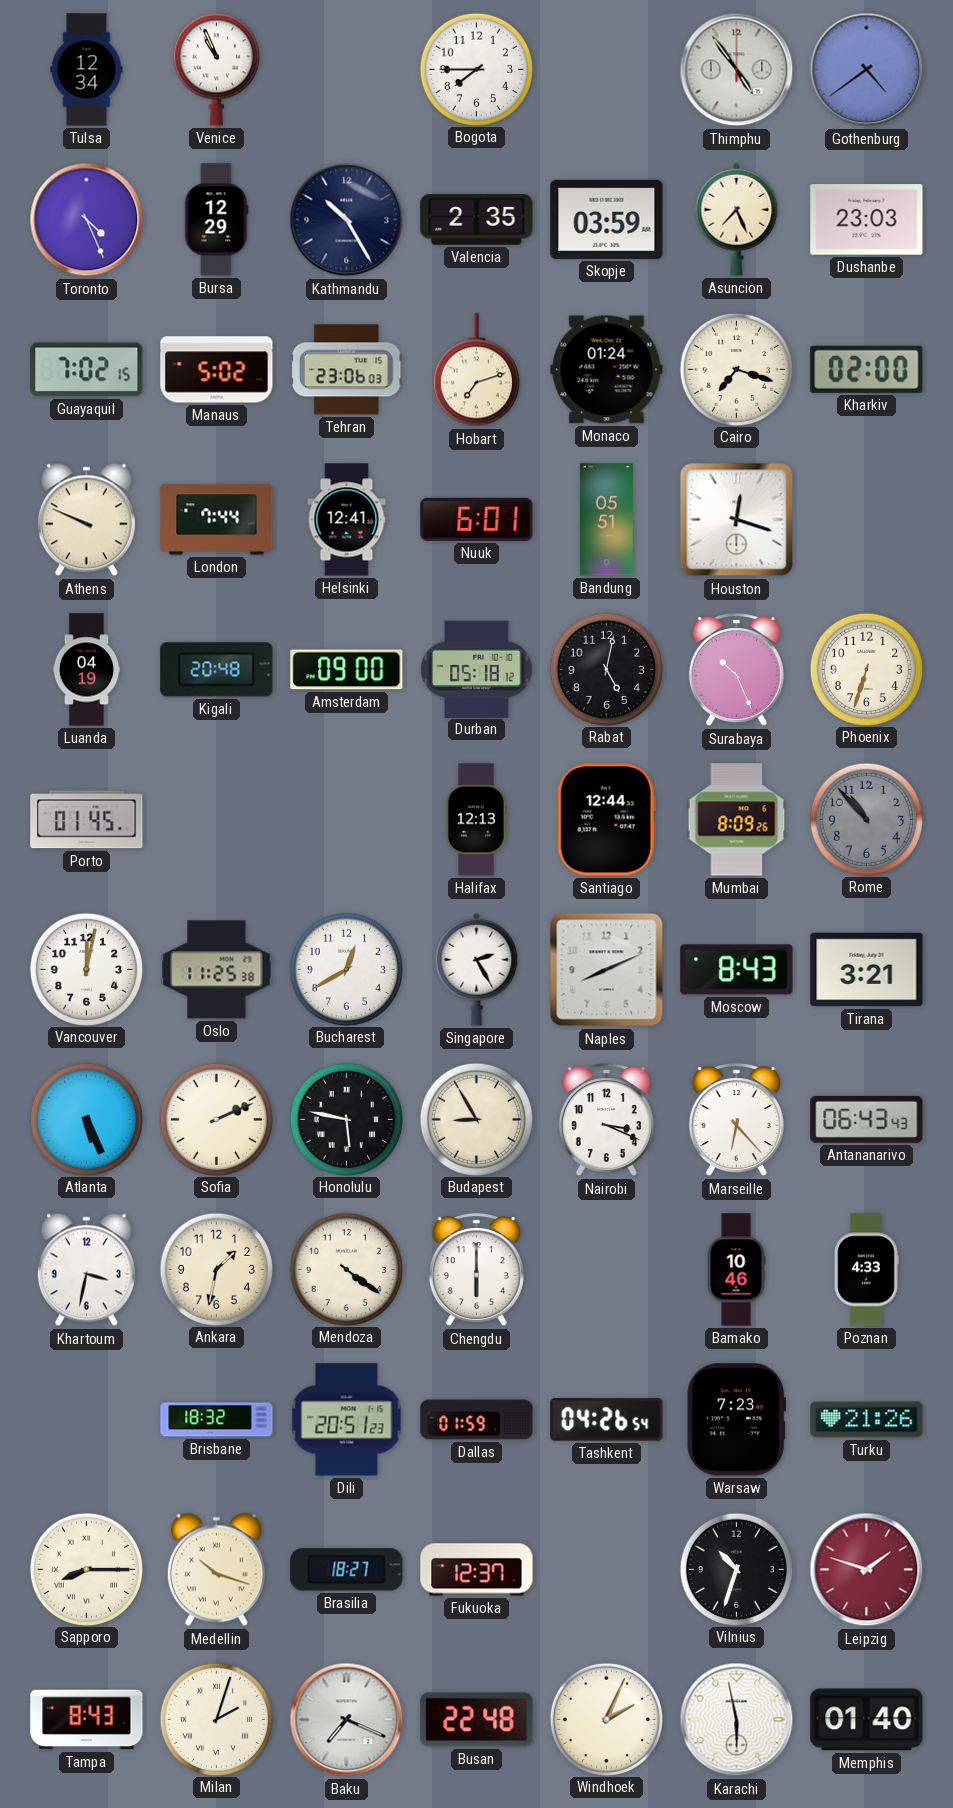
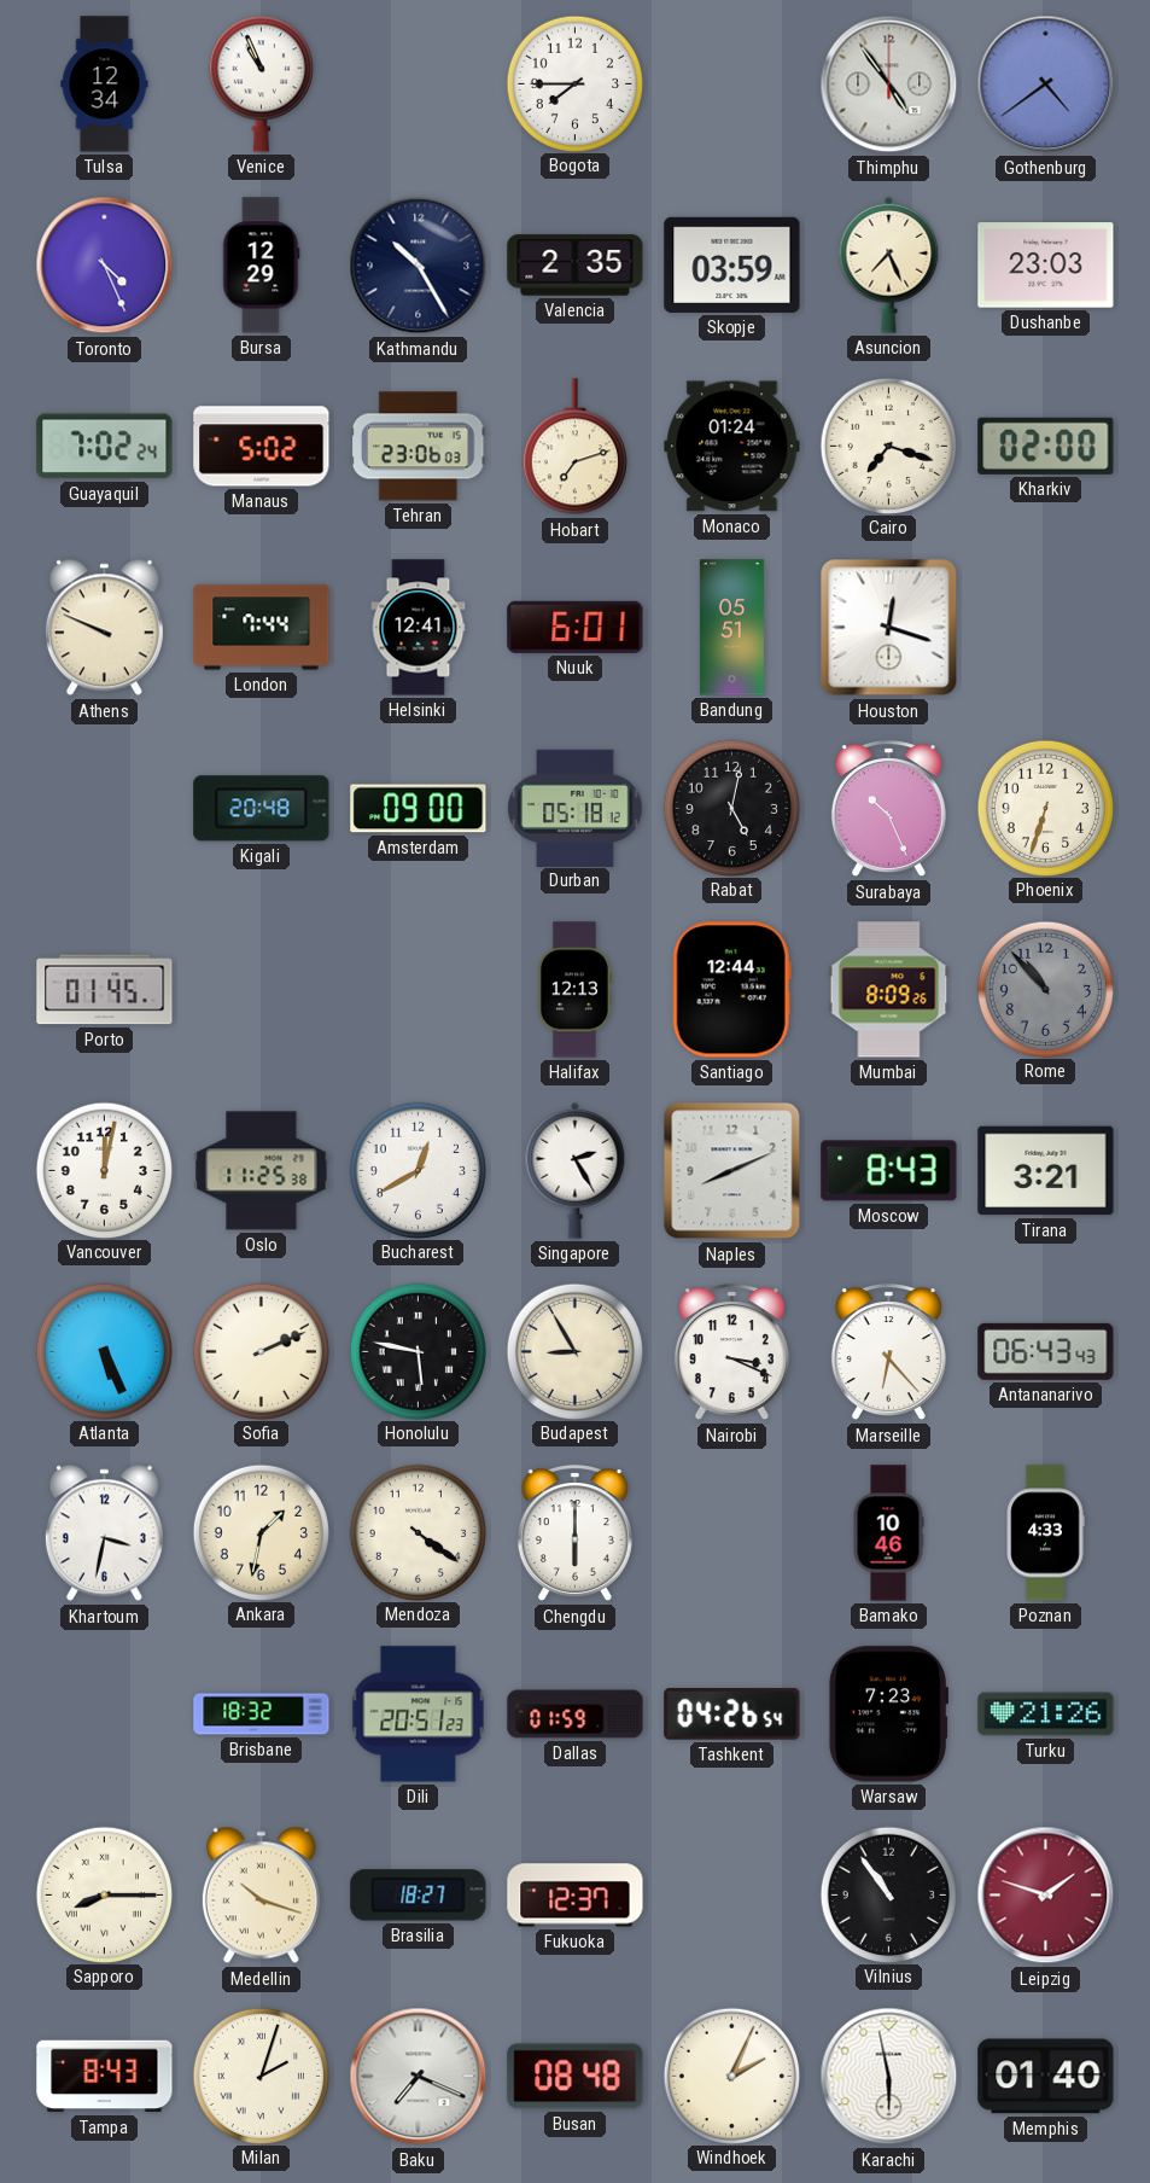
Guayaquil: 7:02:15 -> 7:02:24
Luanda: 04:19 -> none
Vilnius: 10:33 -> 10:54
Busan: 22:48 -> 08:48
